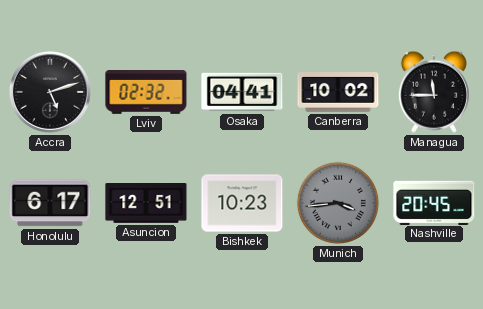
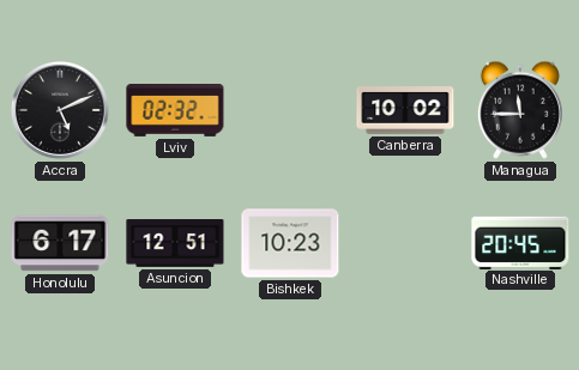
Accra: 5:12 -> 5:11
Osaka: 04:41 -> none
Munich: 3:44 -> none
